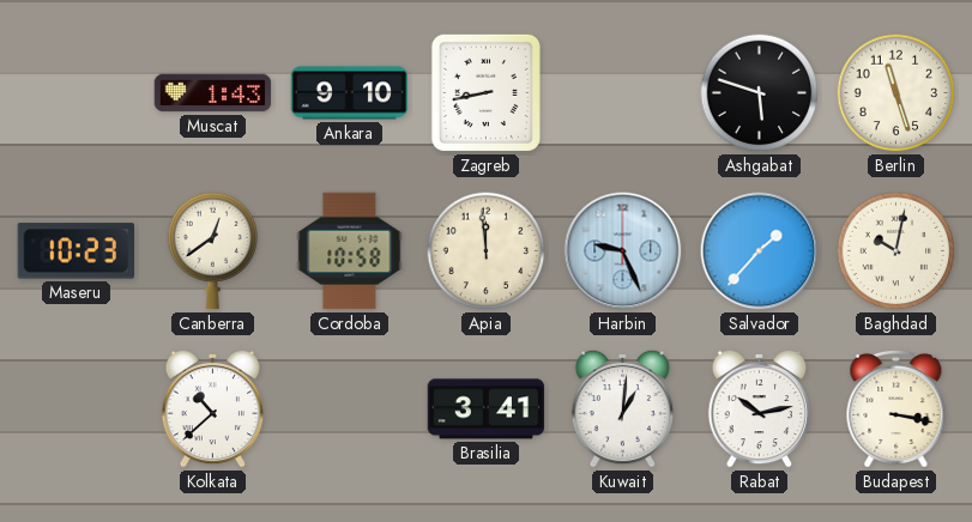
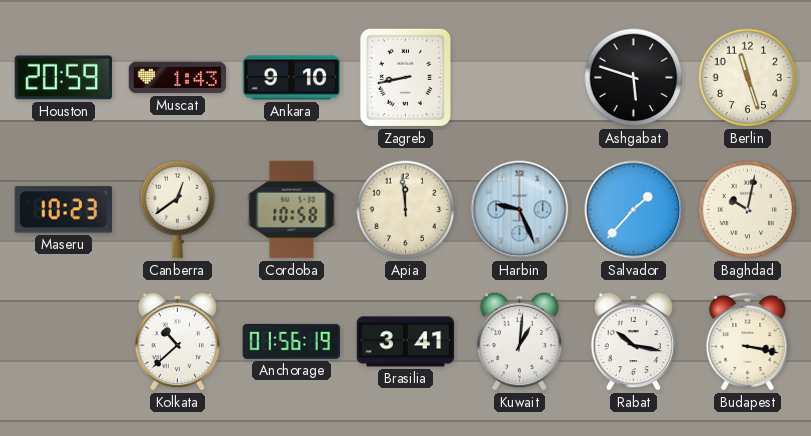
Houston: none -> 20:59
Anchorage: none -> 01:56
Rabat: 10:13 -> 10:17
